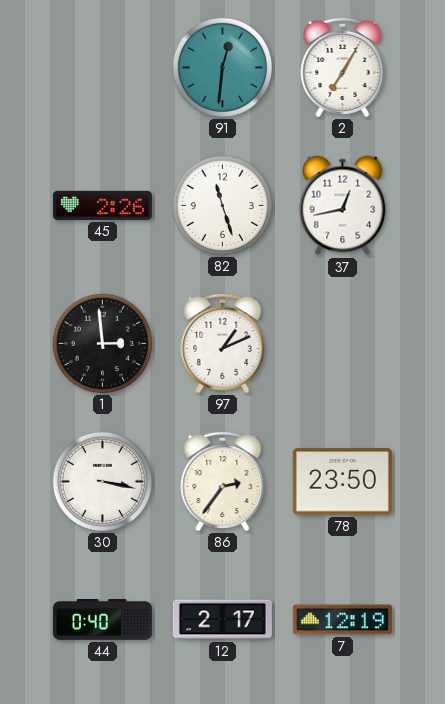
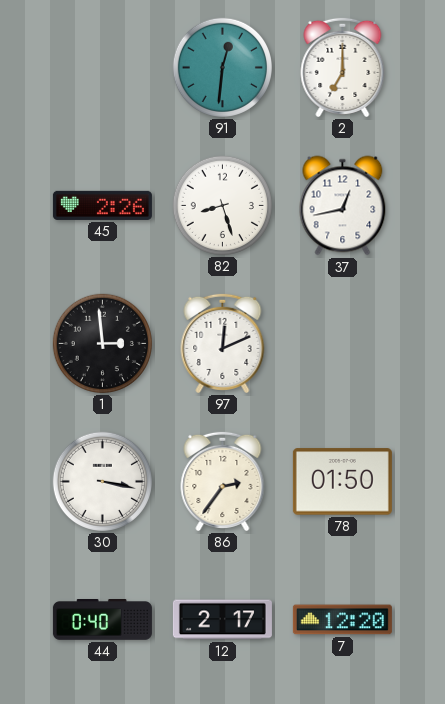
2: 7:05 -> 7:00
82: 11:27 -> 8:27
97: 1:11 -> 12:11
78: 23:50 -> 01:50
7: 12:19 -> 12:20
